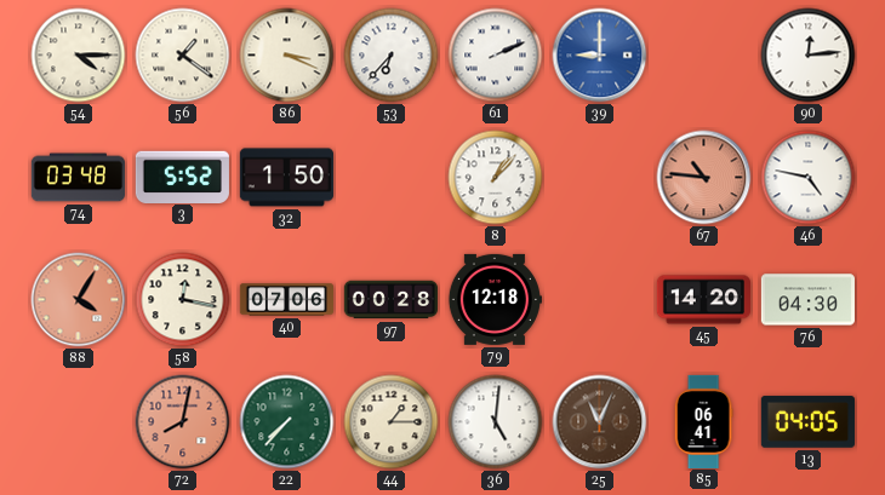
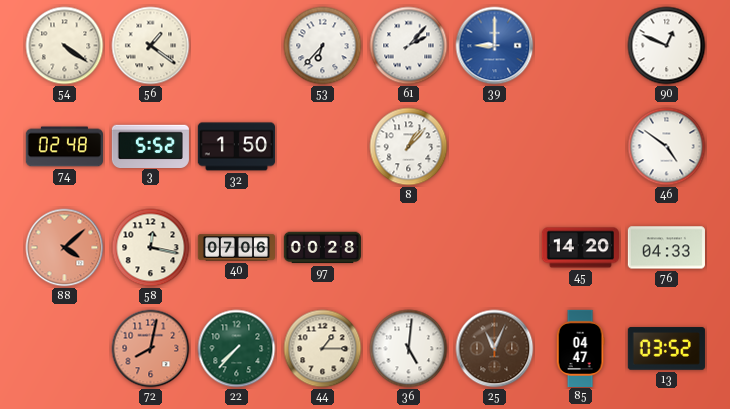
54: 4:15 -> 4:21
86: 3:19 -> none
61: 2:11 -> 2:07
90: 12:14 -> 12:49
74: 03:48 -> 02:48
67: 10:46 -> none
46: 4:47 -> 4:51
88: 4:05 -> 4:08
79: 12:18 -> none
76: 04:30 -> 04:33
85: 06:41 -> 04:47
13: 04:05 -> 03:52
